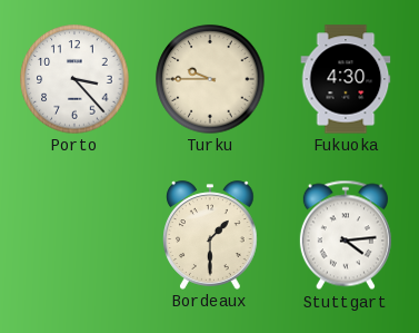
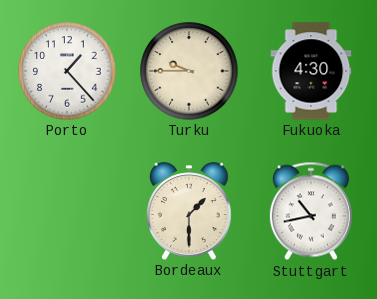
Porto: 3:23 -> 1:23
Stuttgart: 4:14 -> 10:43
